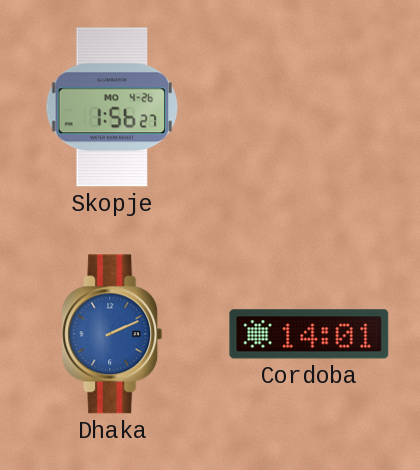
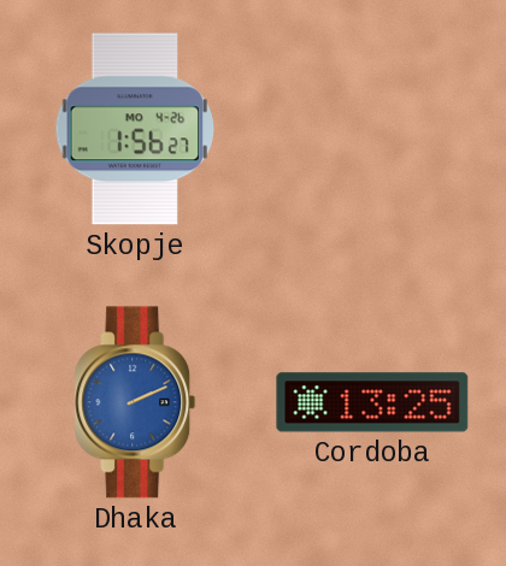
Cordoba: 14:01 -> 13:25
